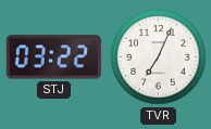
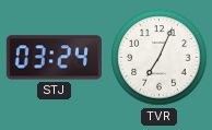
STJ: 03:22 -> 03:24
